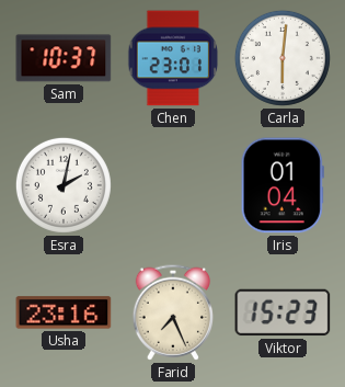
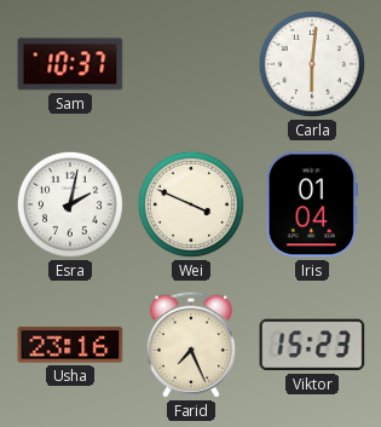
Chen: 23:01 -> none
Wei: none -> 3:49
